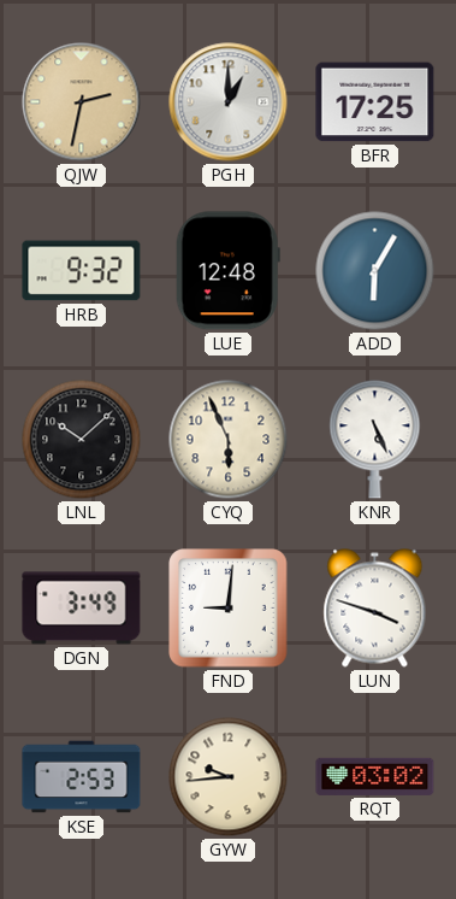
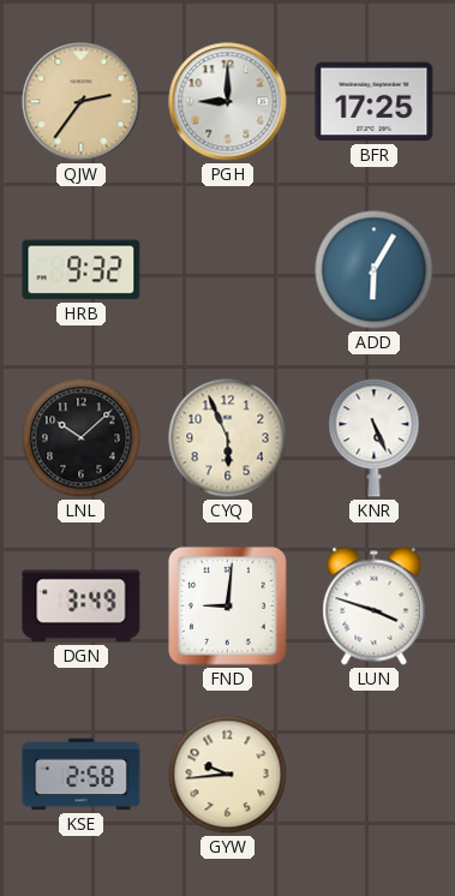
QJW: 2:32 -> 2:36
PGH: 1:00 -> 9:00
LUE: 12:48 -> none
KSE: 2:53 -> 2:58
RQT: 03:02 -> none
